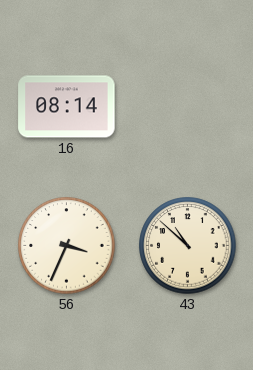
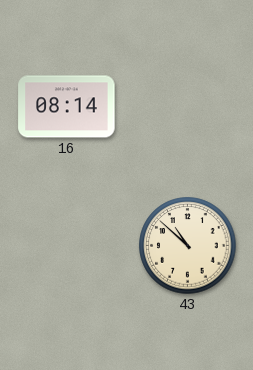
56: 3:34 -> none
